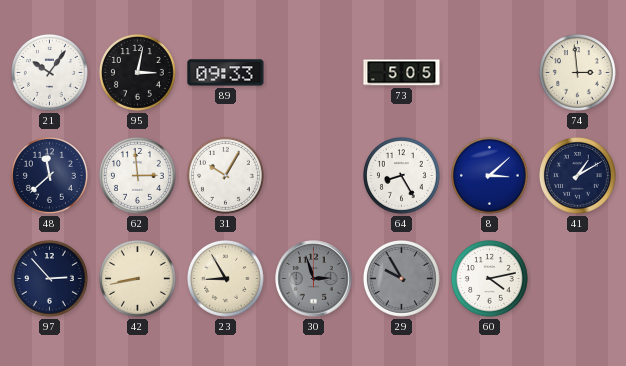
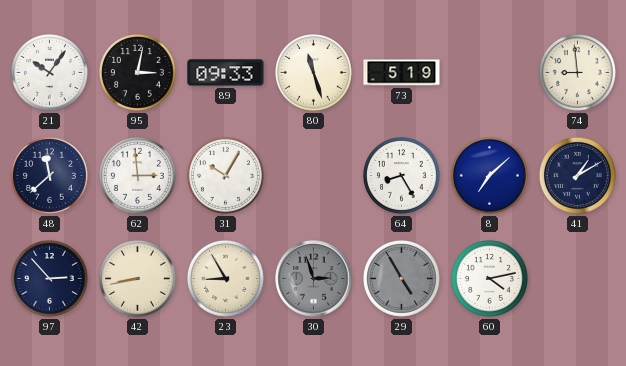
80: none -> 11:27
73: 5:05 -> 5:19
74: 2:59 -> 8:59
8: 3:08 -> 7:08
29: 9:55 -> 4:55
